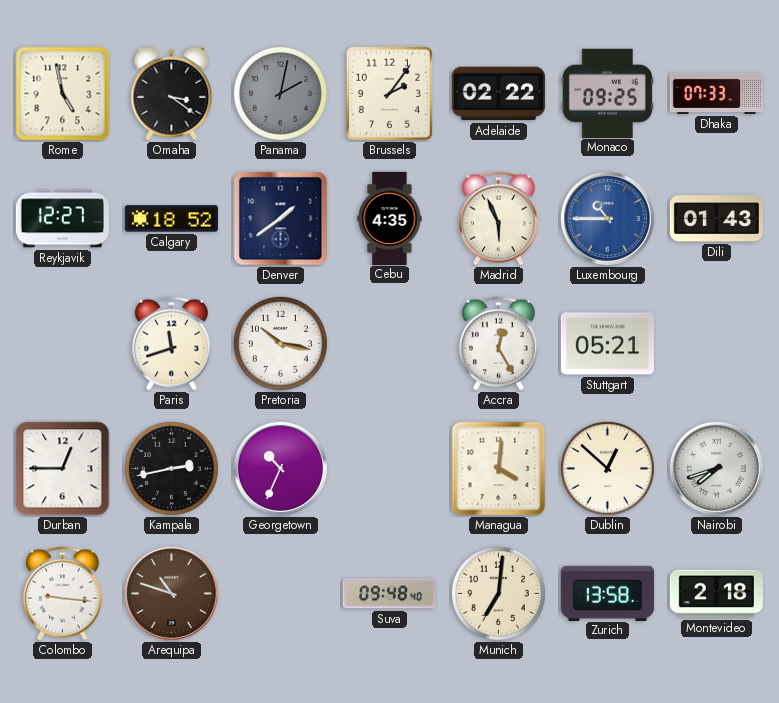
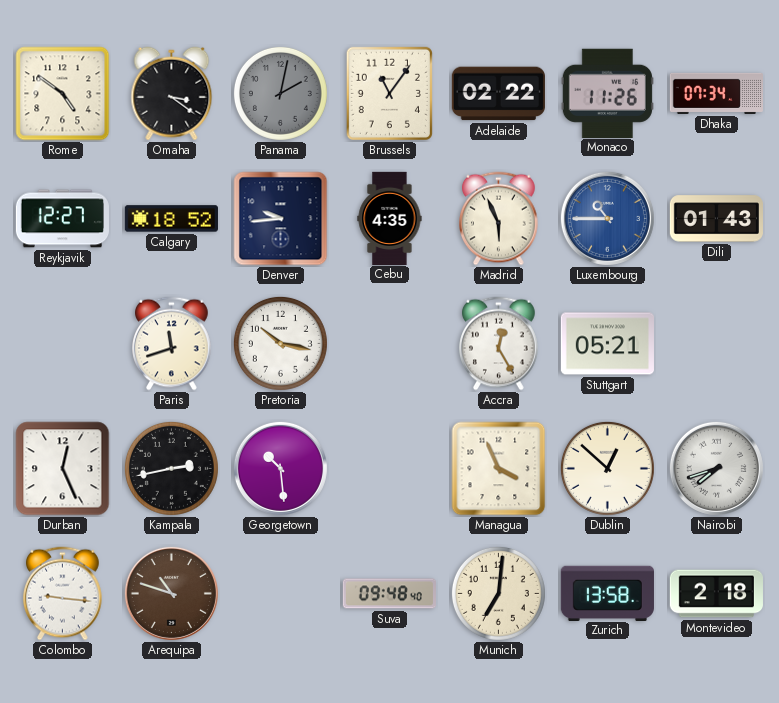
Rome: 4:58 -> 4:51
Brussels: 2:06 -> 11:06
Monaco: 09:25 -> 11:26
Dhaka: 07:33 -> 07:34
Denver: 1:39 -> 9:44
Durban: 12:45 -> 12:26
Georgetown: 10:34 -> 10:29
Managua: 4:01 -> 3:56
